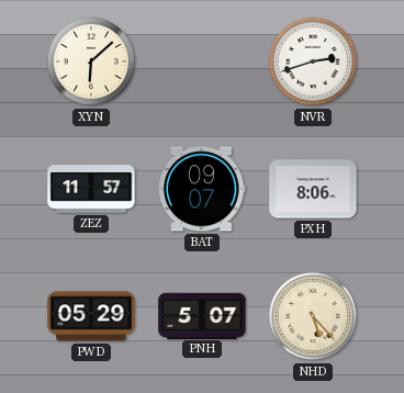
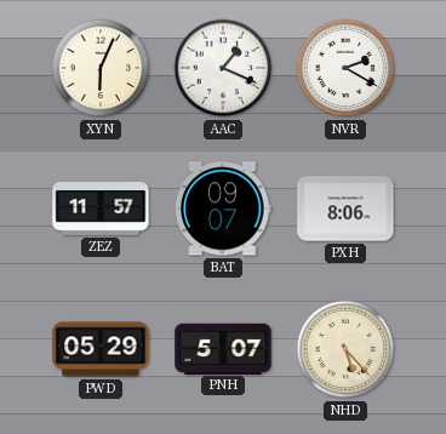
XYN: 6:08 -> 6:04
AAC: none -> 1:19
NVR: 2:42 -> 2:20
